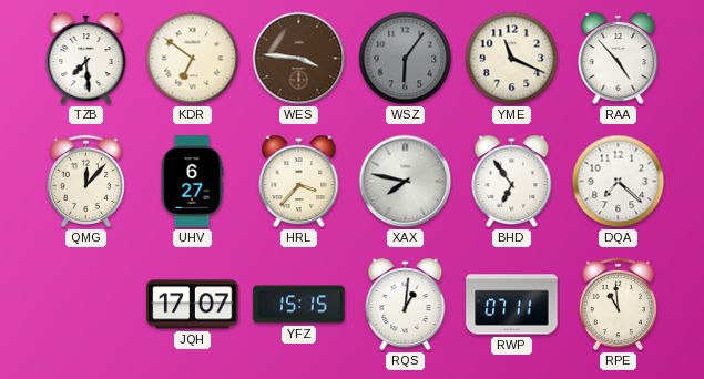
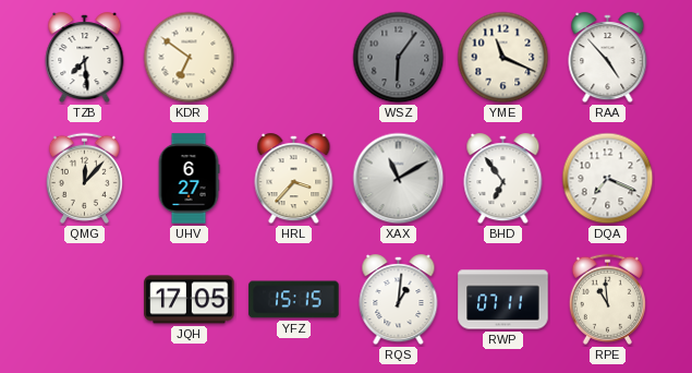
WES: 3:46 -> none
XAX: 7:47 -> 11:10
DQA: 7:22 -> 7:19
JQH: 17:07 -> 17:05
